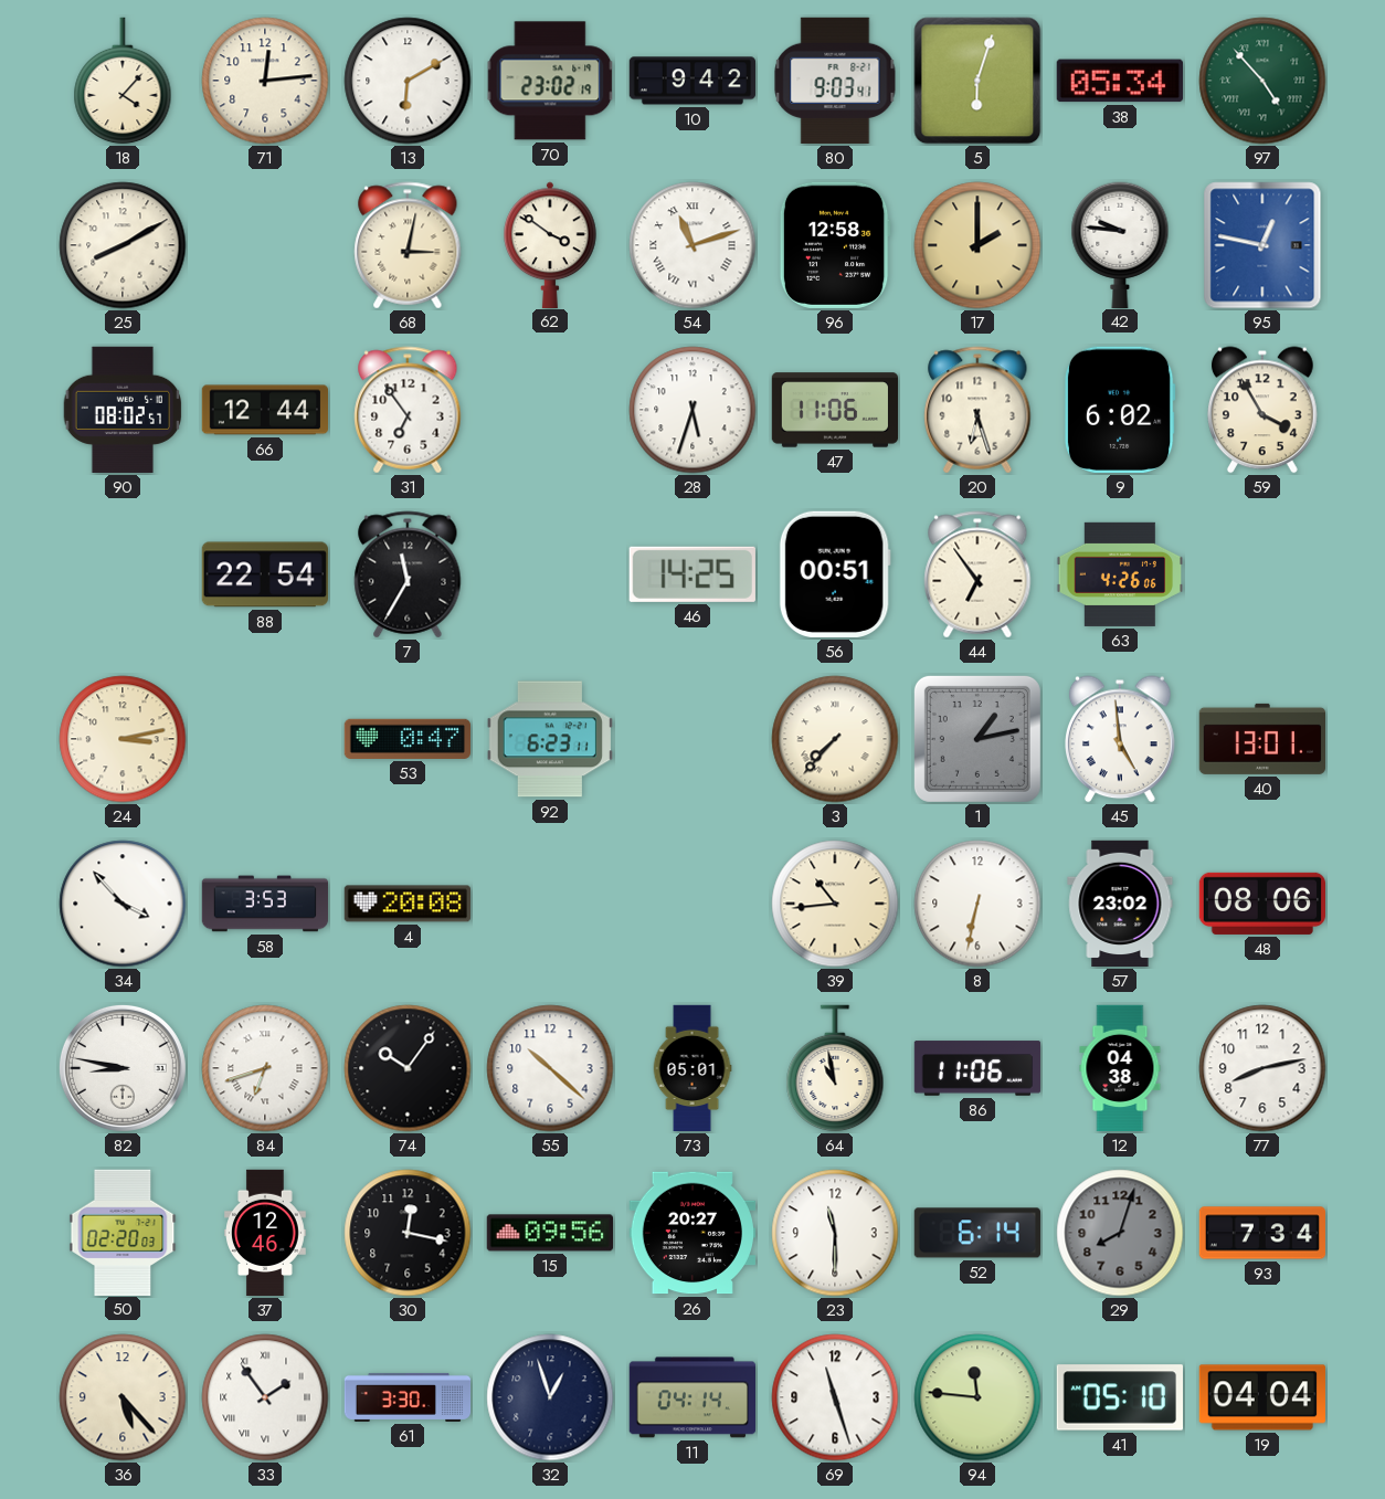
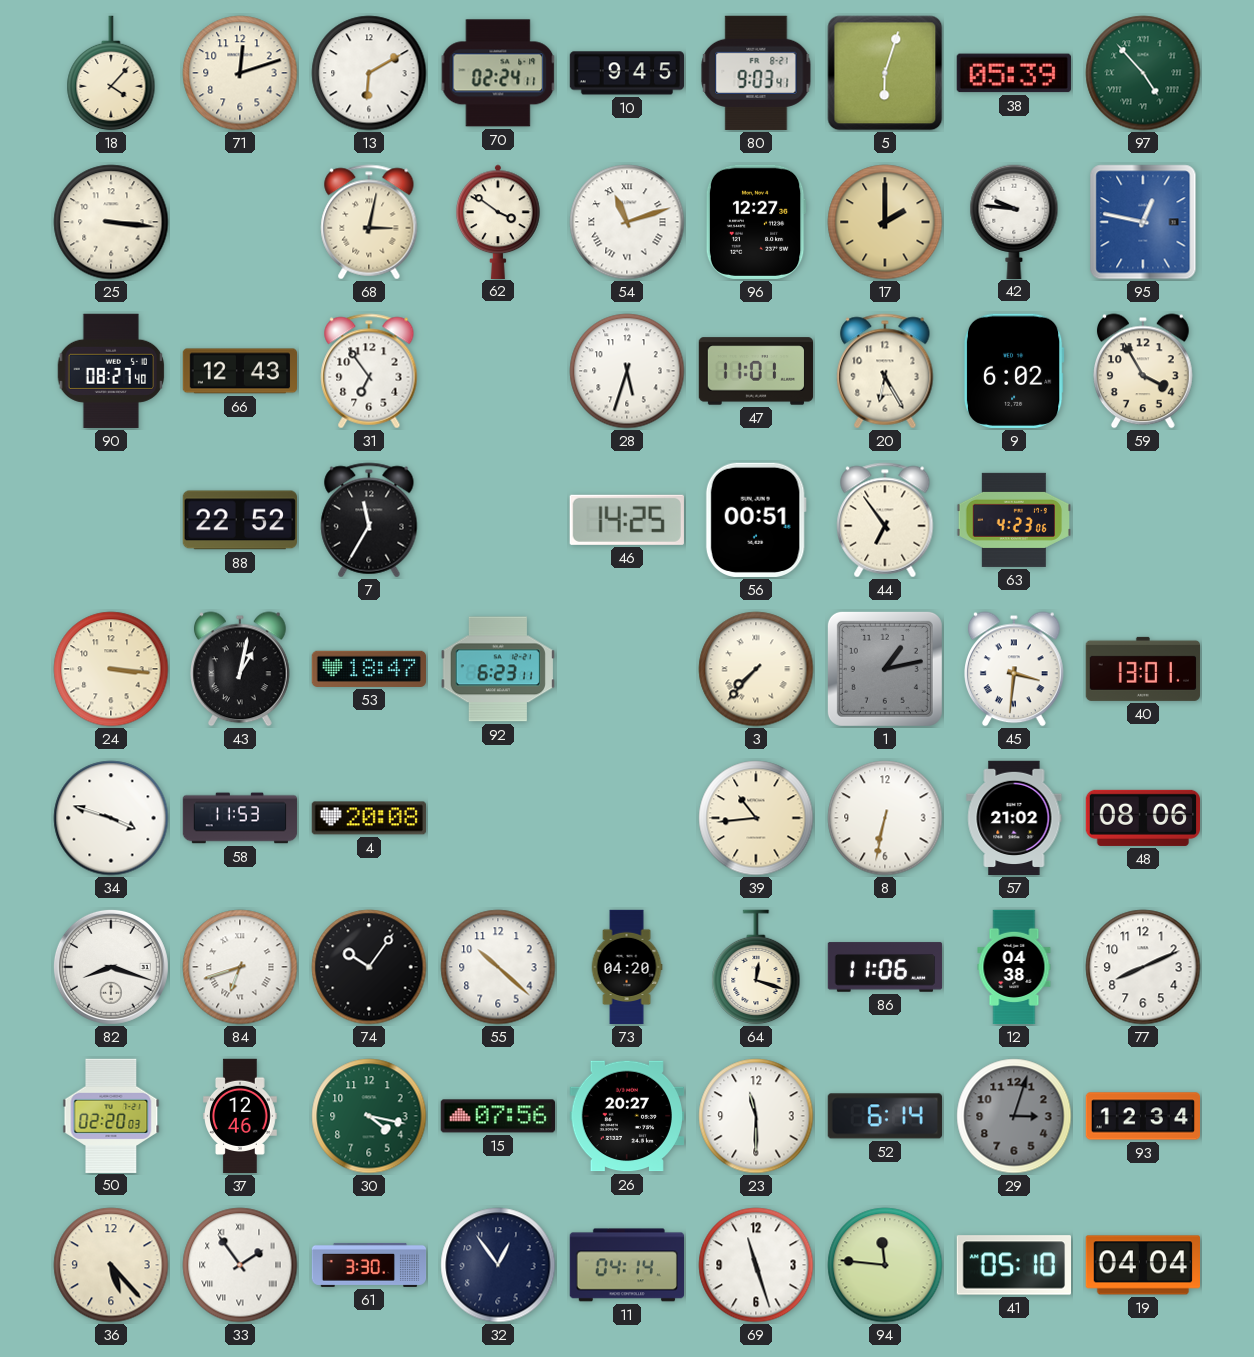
71: 12:14 -> 12:12
70: 23:02 -> 02:24
10: 9:42 -> 9:45
38: 05:34 -> 05:39
25: 8:10 -> 3:16
96: 12:58 -> 12:27
90: 08:02 -> 08:27
66: 12:44 -> 12:43
47: 11:06 -> 11:01
20: 6:27 -> 6:25
88: 22:54 -> 22:52
63: 4:26 -> 4:23
24: 3:13 -> 3:16
43: none -> 1:02
53: 0:47 -> 18:47
45: 4:59 -> 3:31
34: 3:53 -> 3:48
58: 3:53 -> 11:53
57: 23:02 -> 21:02
82: 8:47 -> 8:18
73: 05:01 -> 04:20
64: 10:58 -> 12:18
77: 8:13 -> 8:11
30: 12:17 -> 4:17
30 dial: black -> green
15: 09:56 -> 07:56
29: 8:03 -> 3:03
93: 7:34 -> 12:34
32: 12:57 -> 12:54
